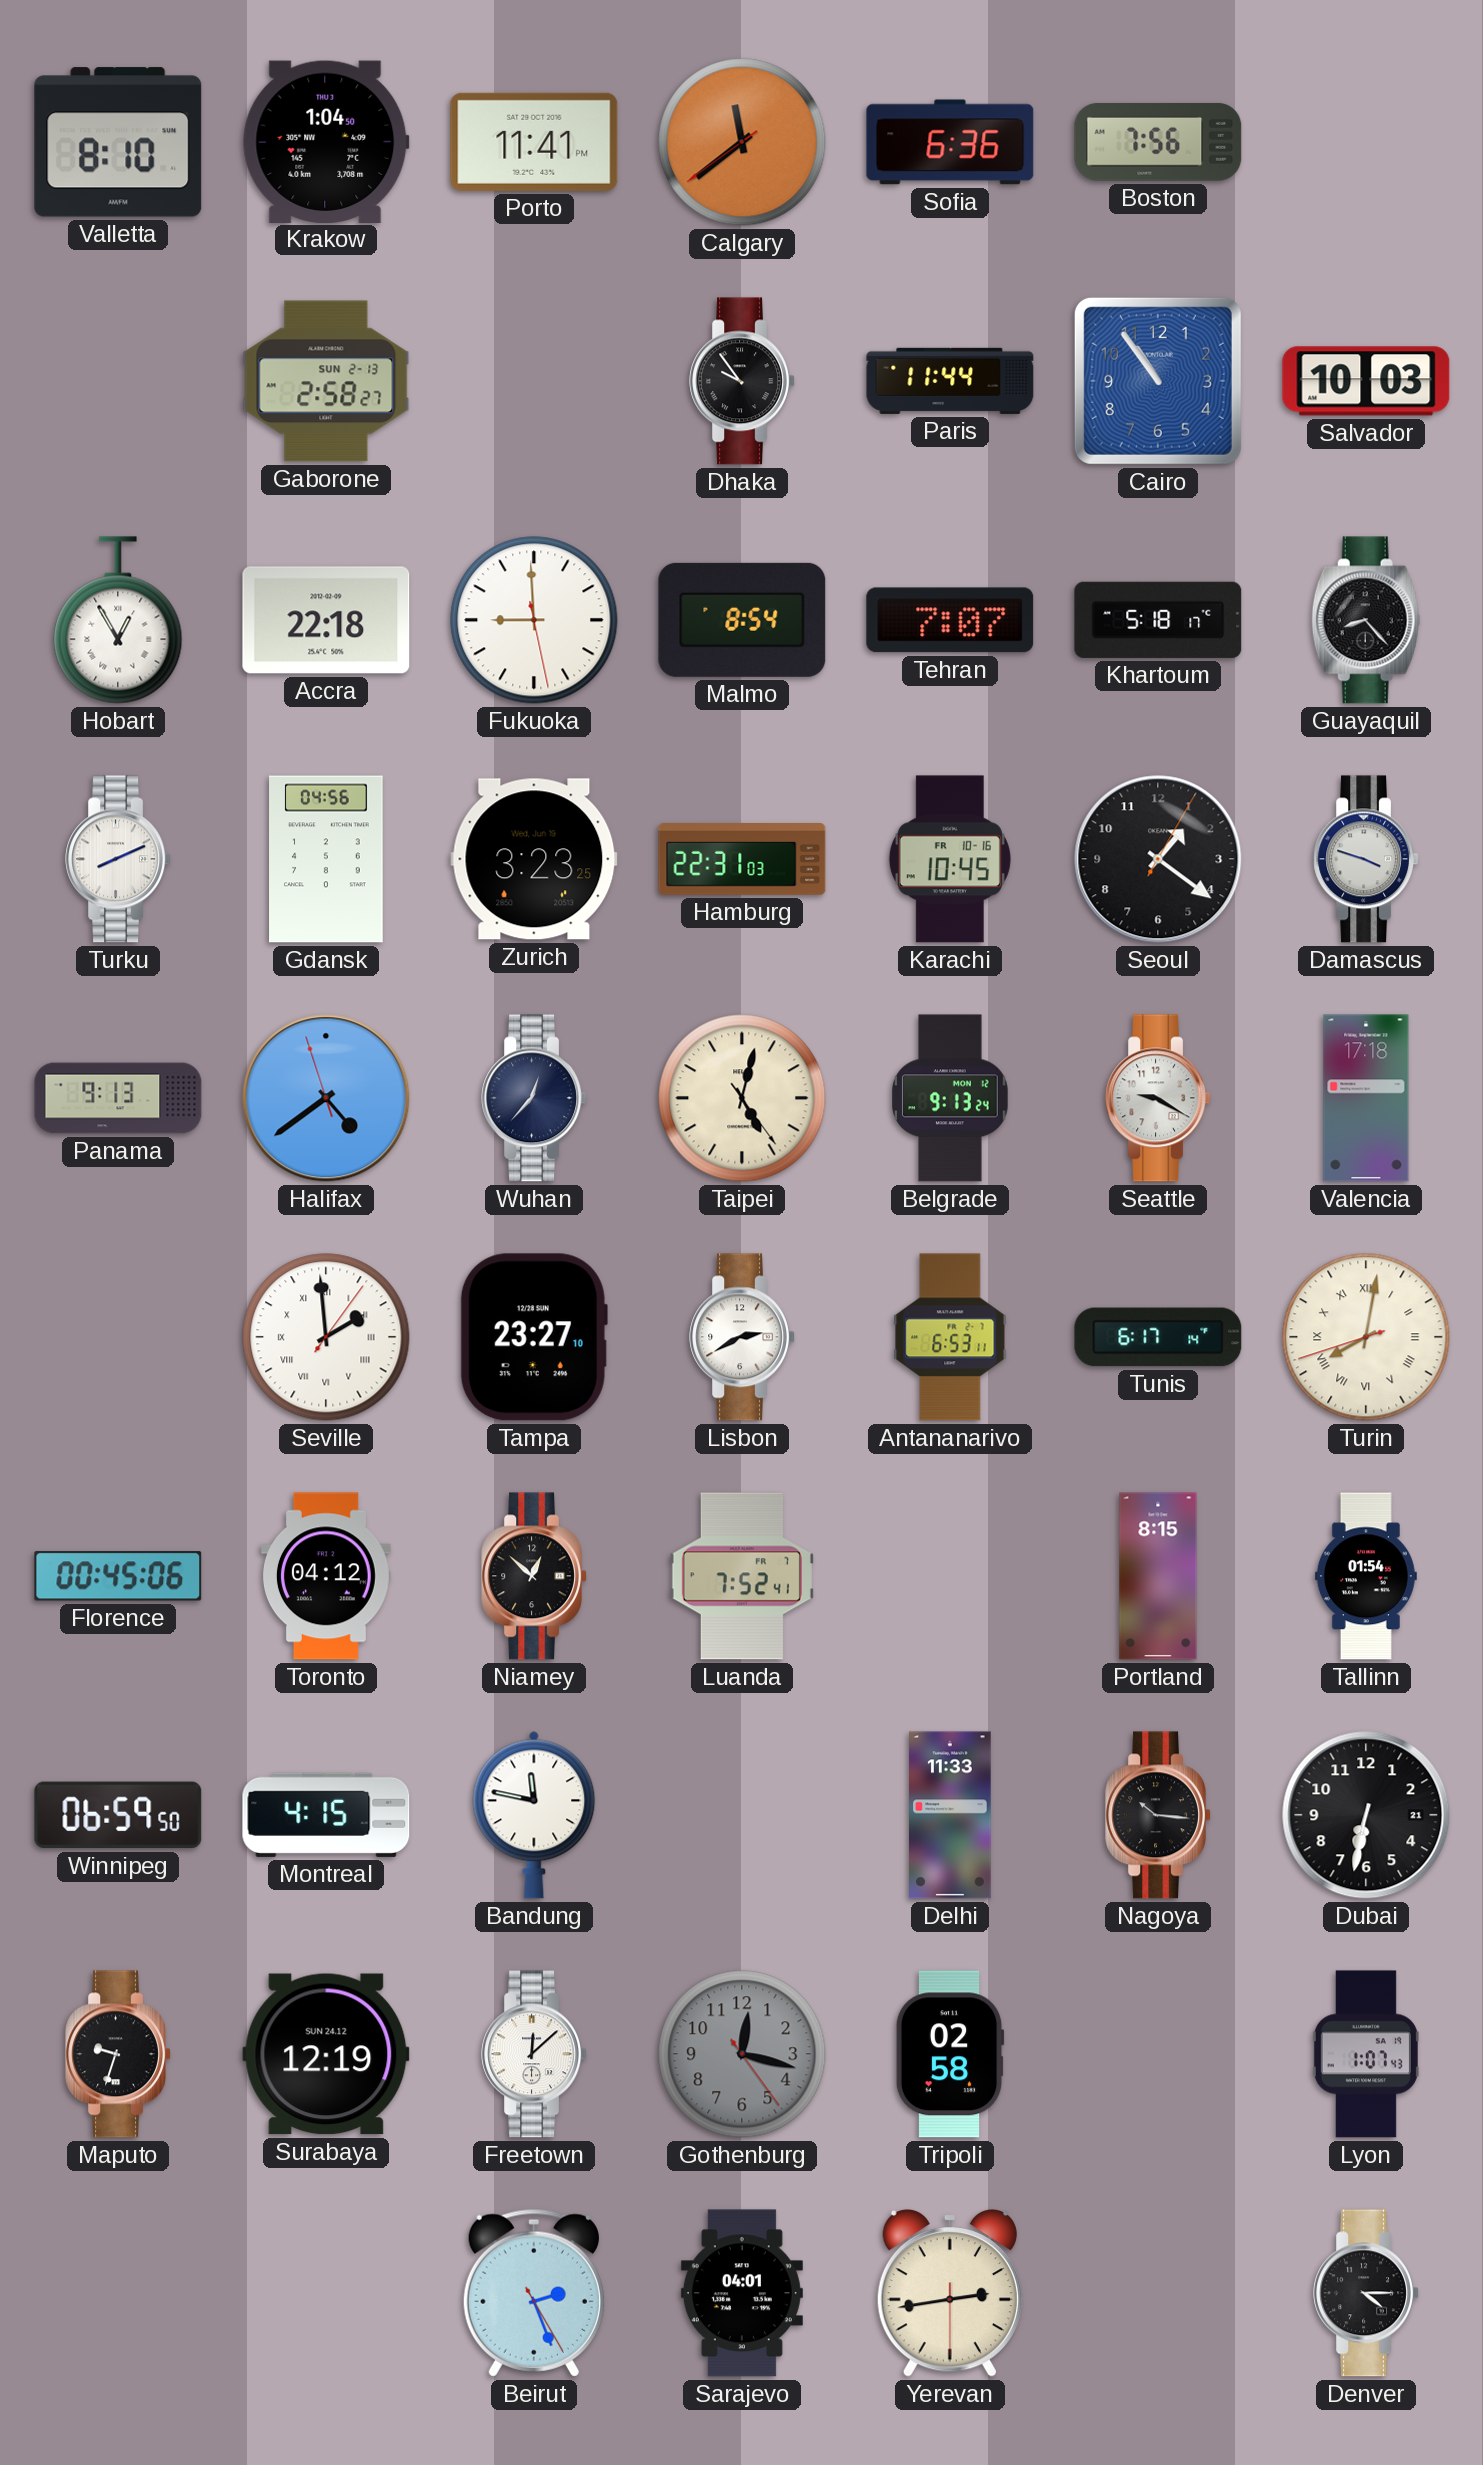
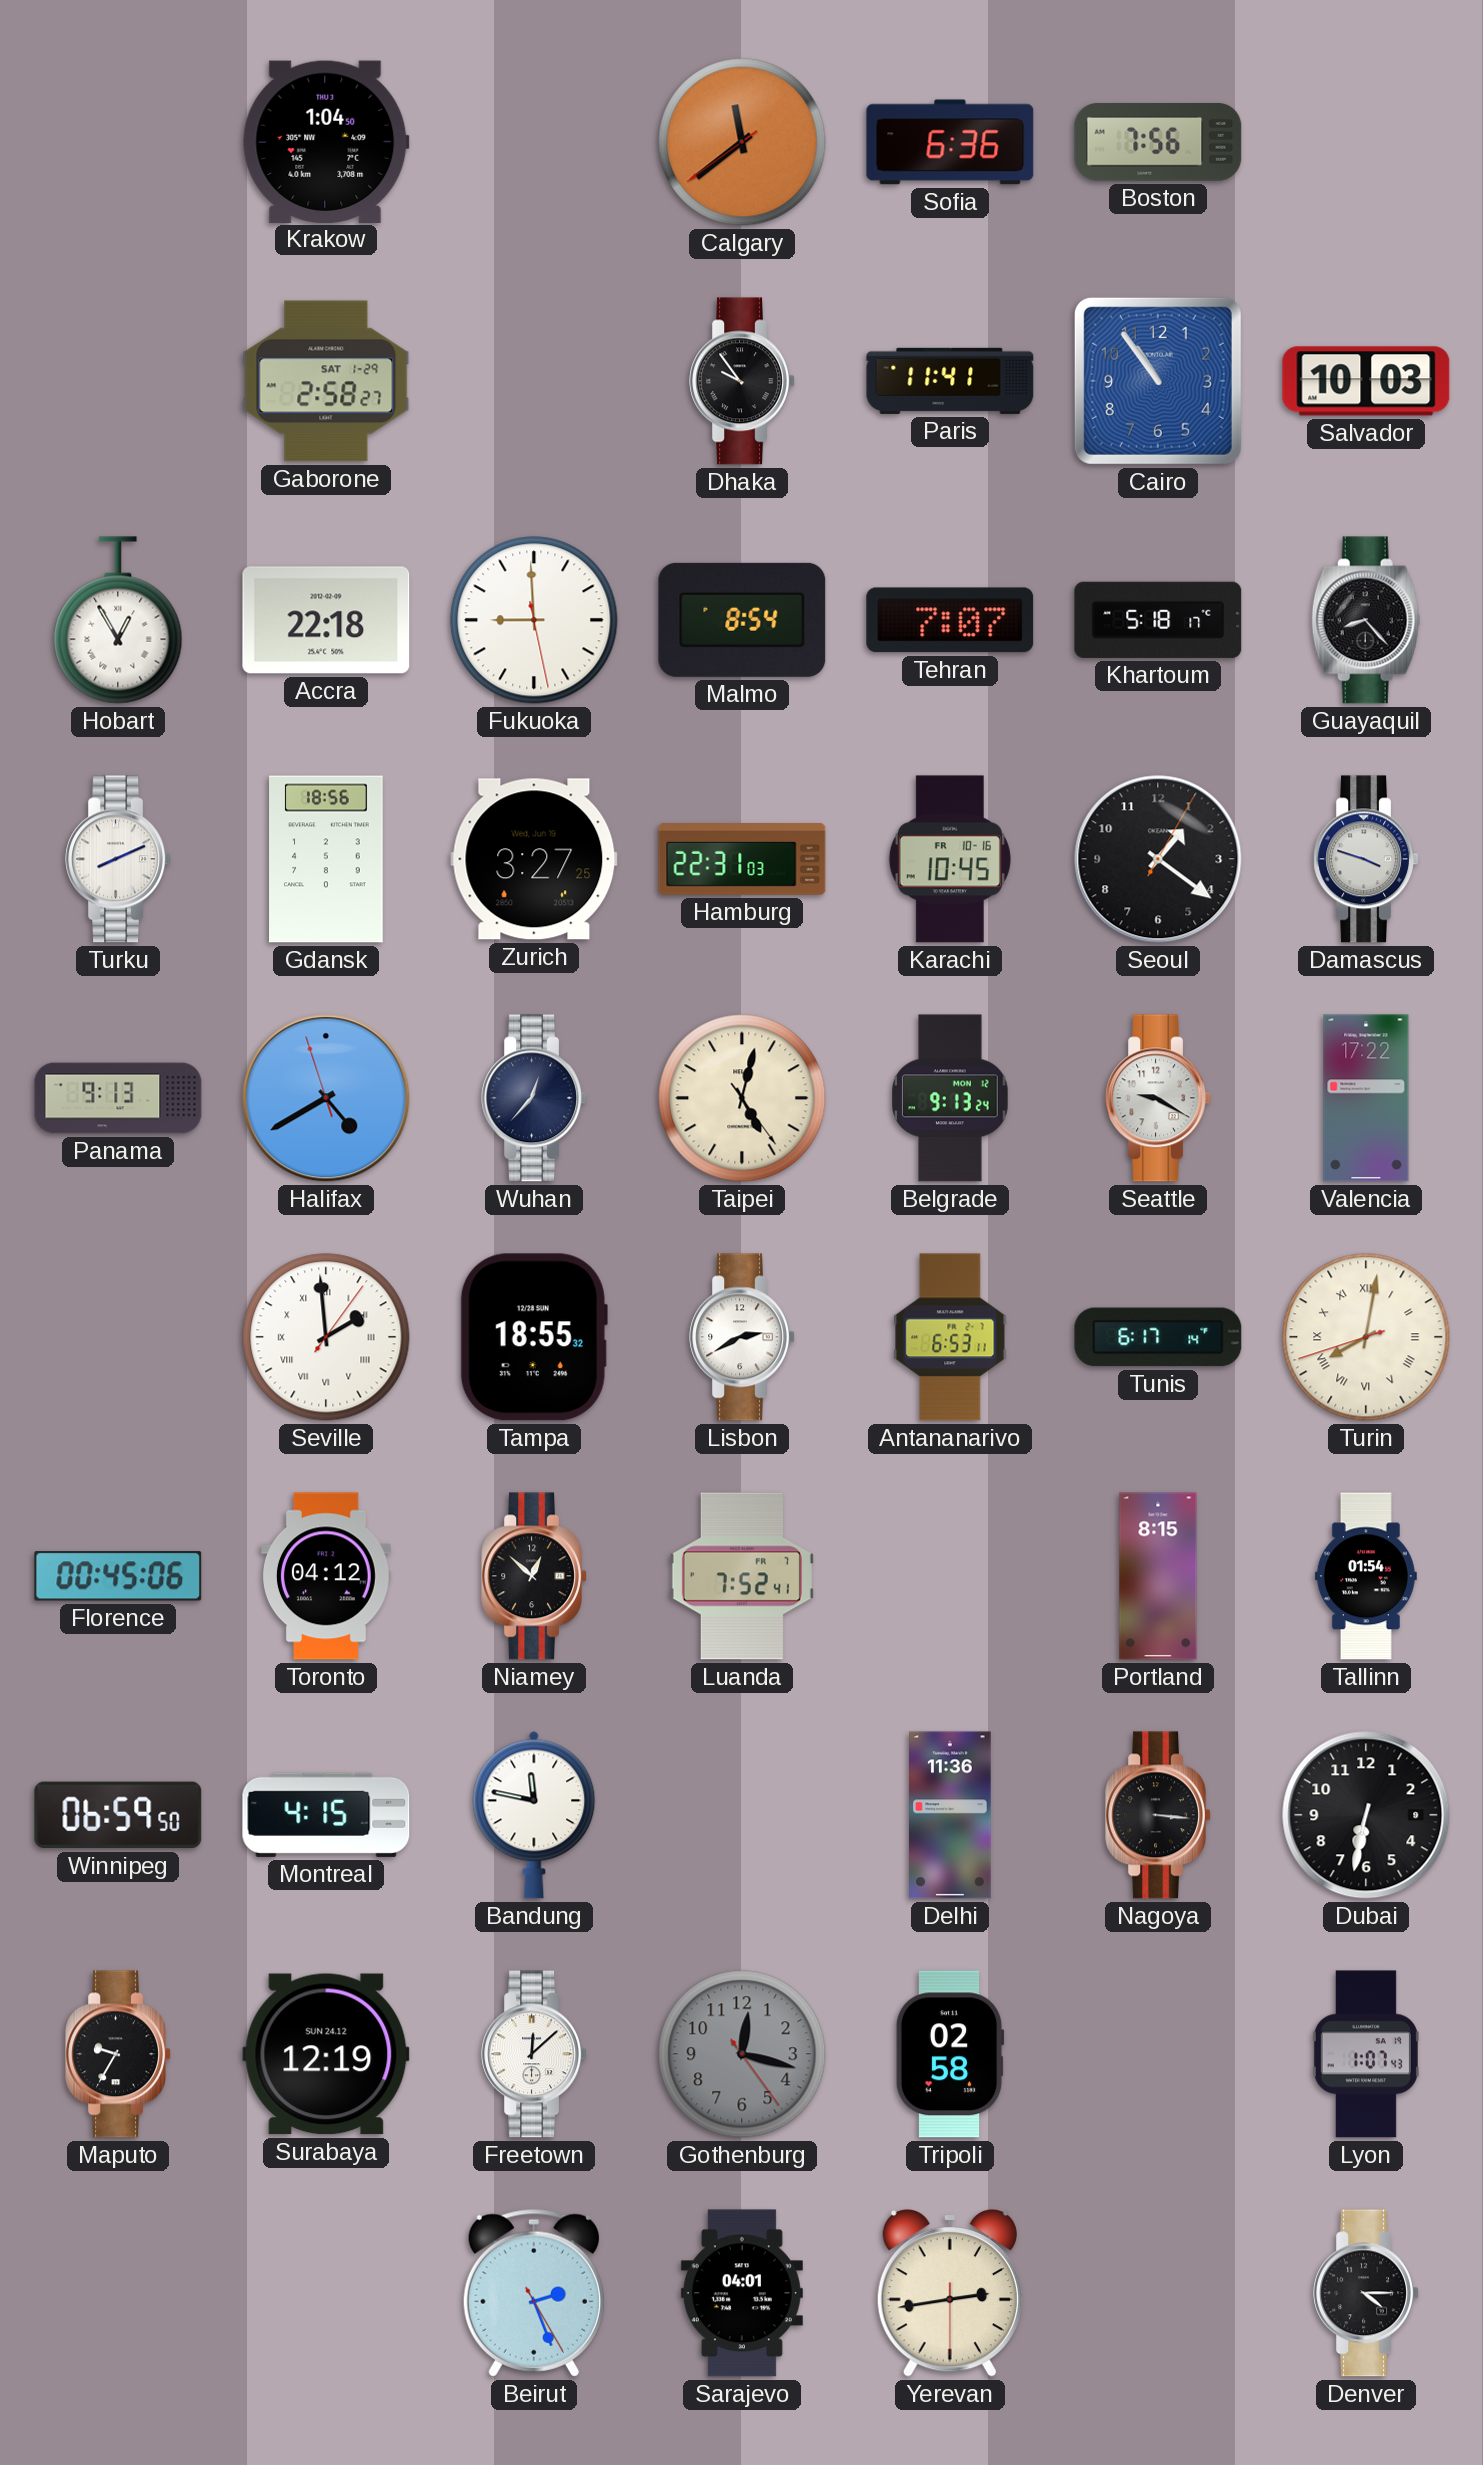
Valletta: 8:10 -> none
Porto: 11:41 -> none
Gaborone date: SUN 2-13 -> SAT 1-29
Paris: 11:44 -> 11:41
Gdansk: 04:56 -> 18:56
Zurich: 3:23 -> 3:27
Halifax: 4:38 -> 4:39
Valencia: 17:18 -> 17:22
Tampa: 23:27 -> 18:55
Delhi: 11:33 -> 11:36
Nagoya: 10:16 -> 3:16
Dubai date: 21 -> 9
Maputo: 9:33 -> 9:35
